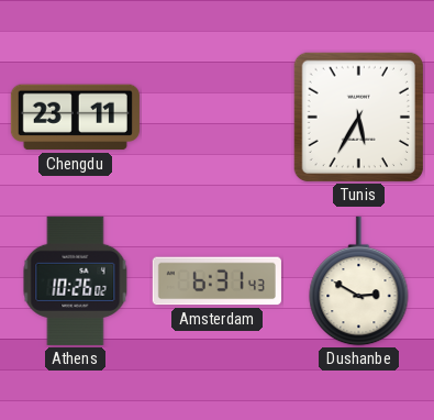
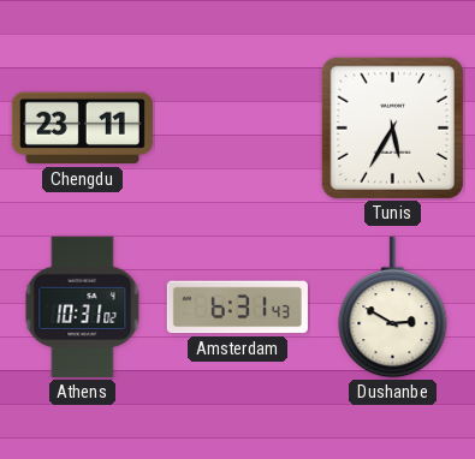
Athens: 10:26 -> 10:31
